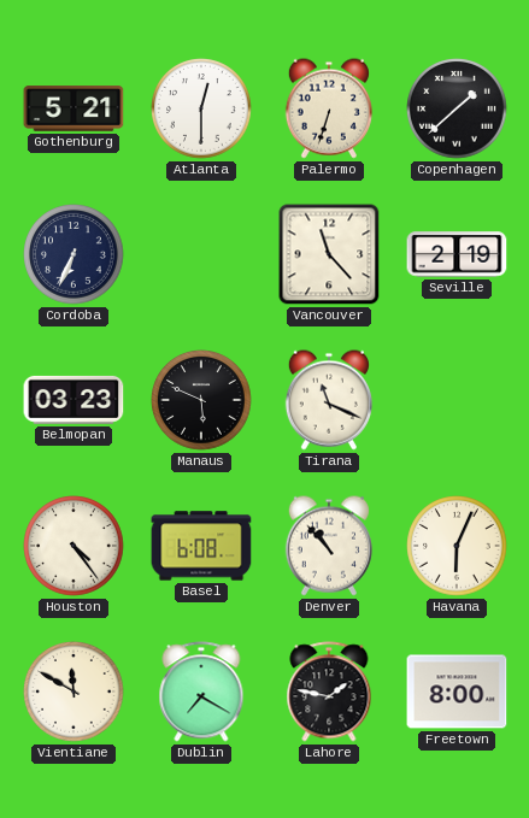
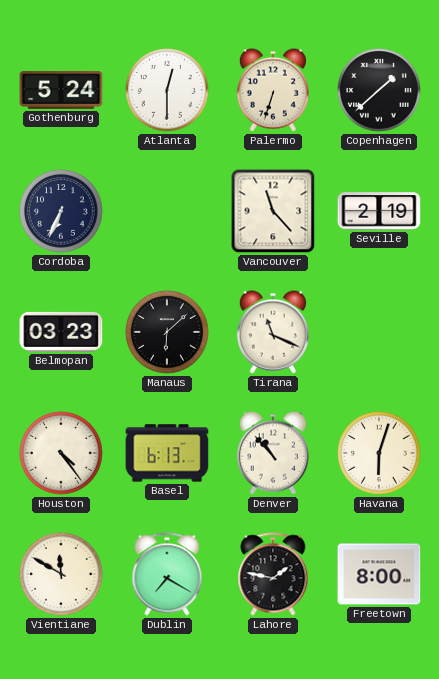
Gothenburg: 5:21 -> 5:24
Manaus: 5:49 -> 6:08
Basel: 6:08 -> 6:13
Havana: 6:04 -> 6:03
